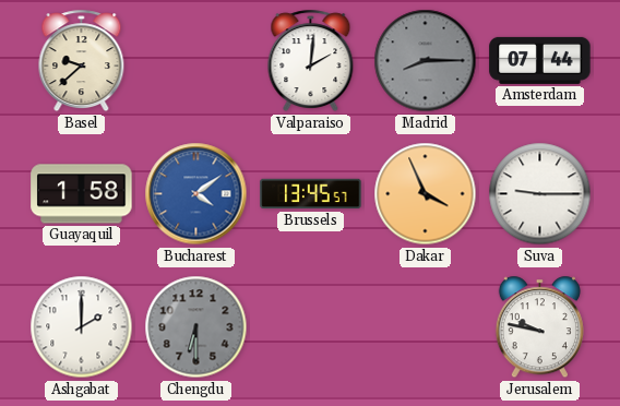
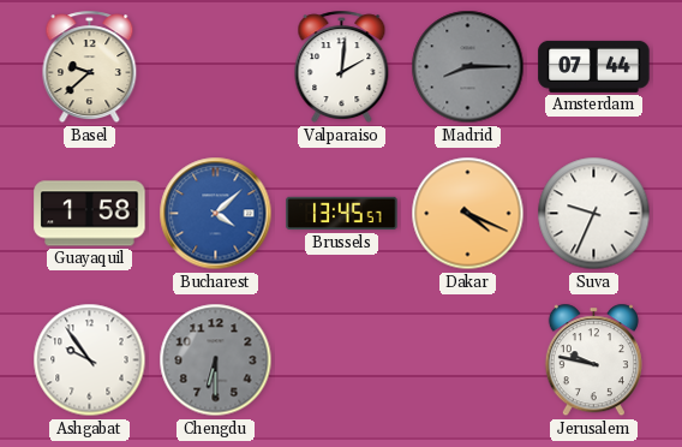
Bucharest: 4:09 -> 4:08
Dakar: 3:56 -> 4:19
Suva: 9:15 -> 9:34
Ashgabat: 2:00 -> 9:54
